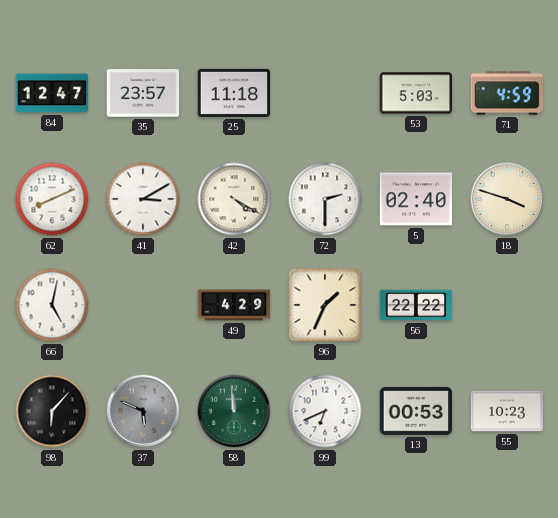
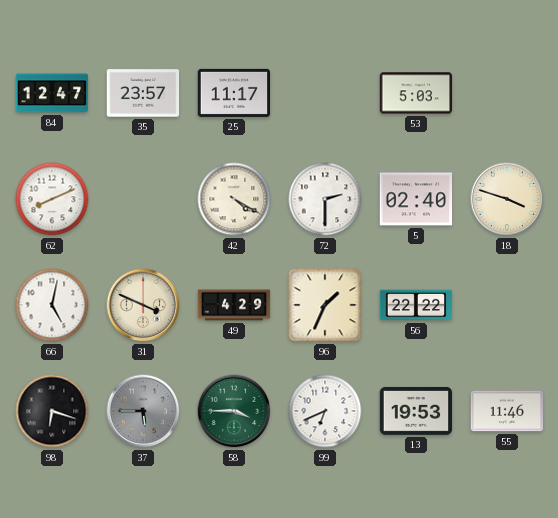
25: 11:18 -> 11:17
71: 4:59 -> none
41: 3:10 -> none
31: none -> 3:49
98: 6:07 -> 6:18
37: 5:49 -> 5:45
58: 11:59 -> 3:45
13: 00:53 -> 19:53
55: 10:23 -> 11:46
